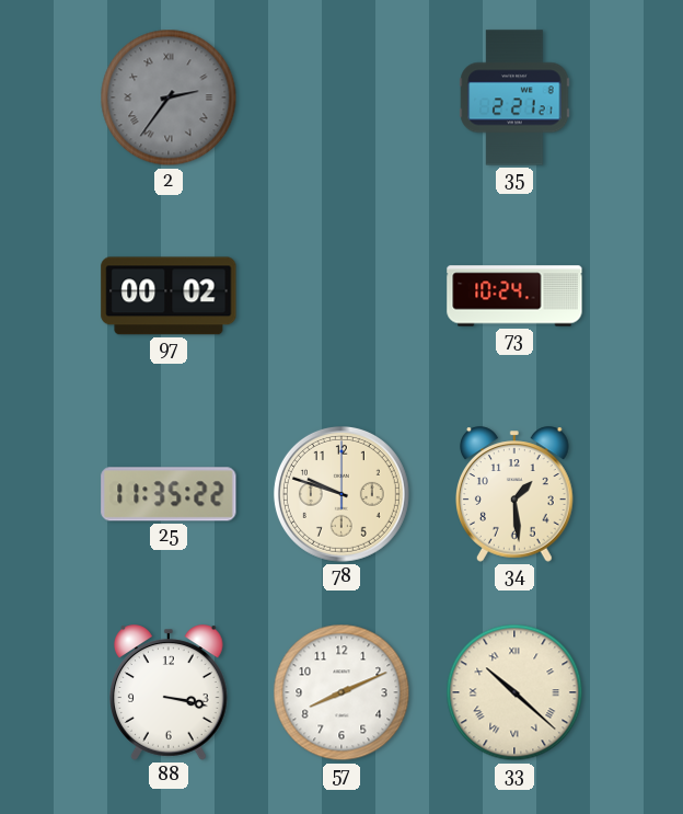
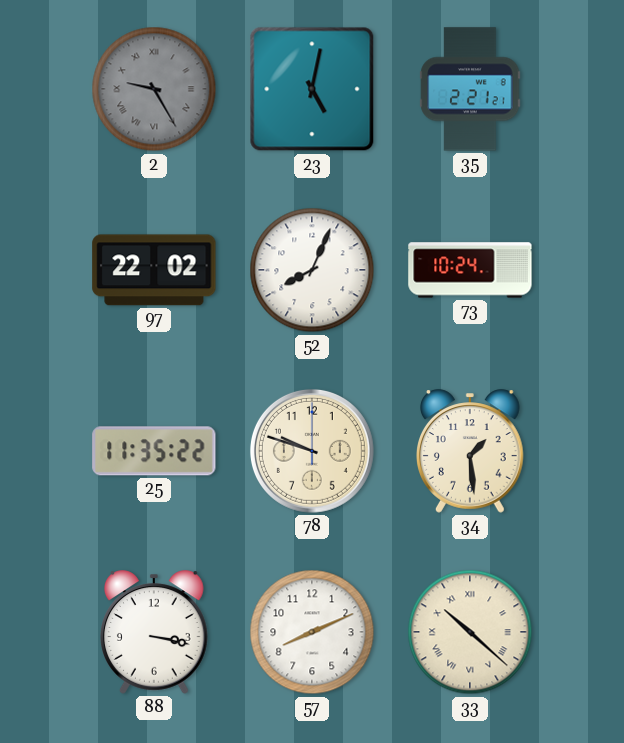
2: 2:36 -> 9:25
23: none -> 5:02
97: 00:02 -> 22:02
52: none -> 8:04
